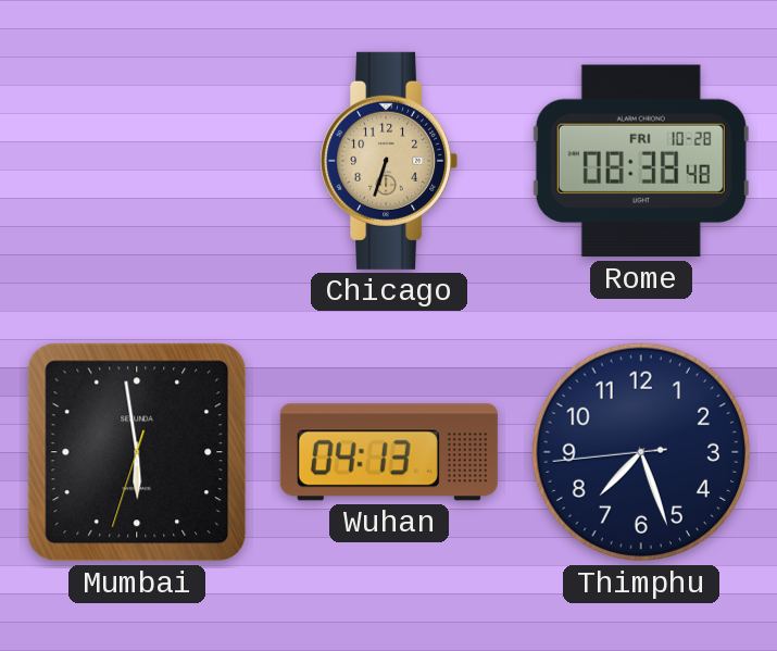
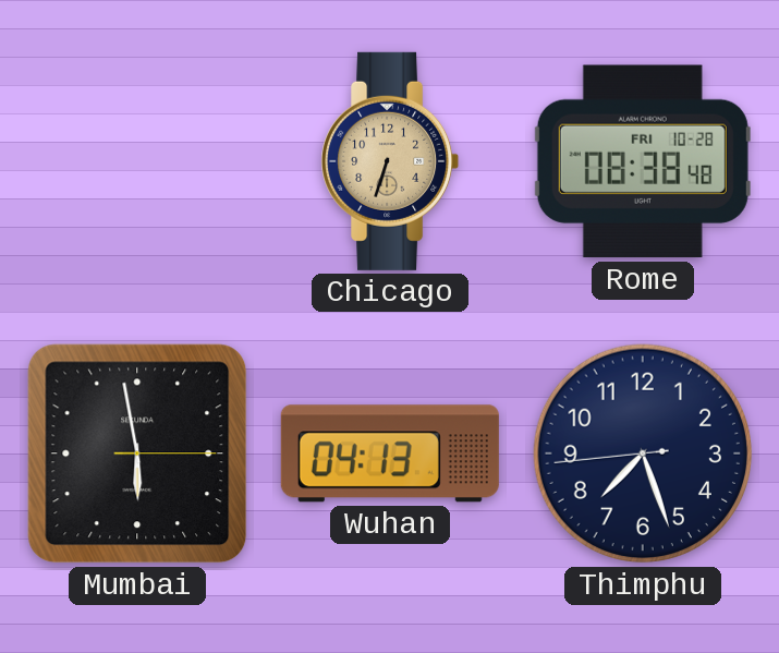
Mumbai: 5:58:33 -> 5:58:15
